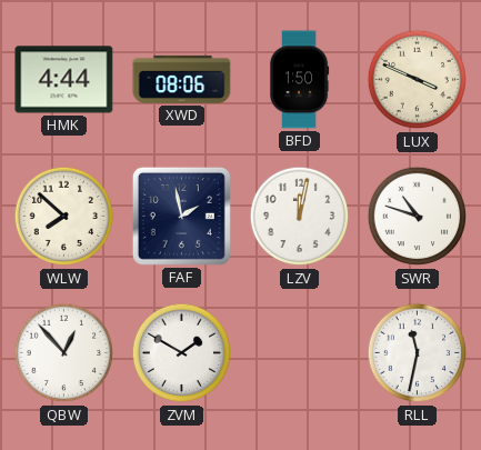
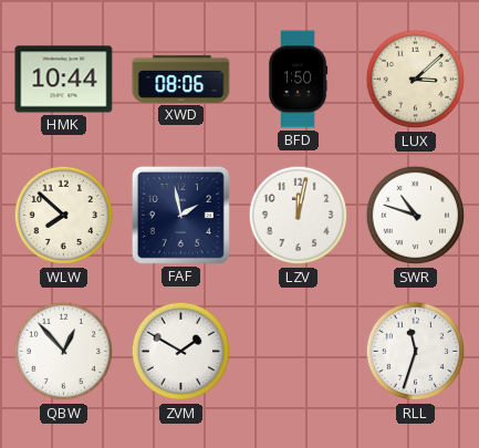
HMK: 4:44 -> 10:44
LUX: 3:49 -> 3:08
RLL: 11:32 -> 11:33
